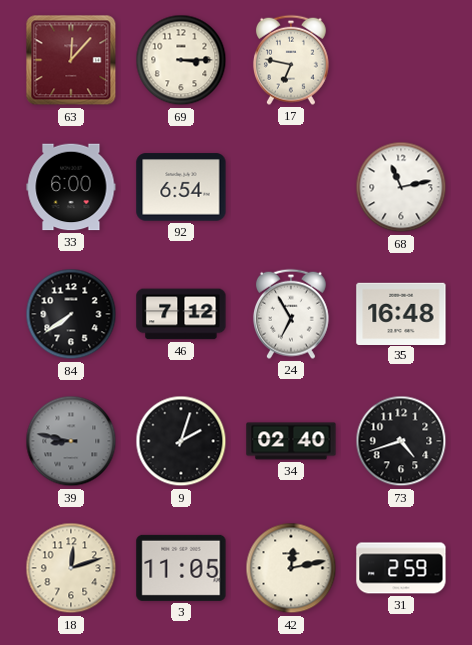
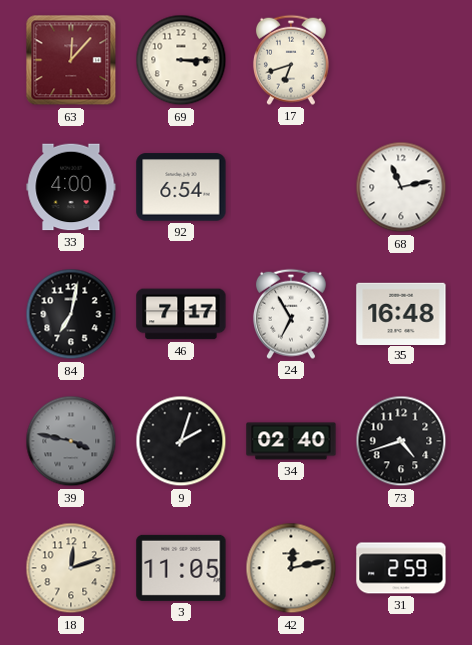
17: 6:47 -> 6:42
33: 6:00 -> 4:00
84: 7:39 -> 7:02
46: 7:12 -> 7:17
39: 8:47 -> 3:47
